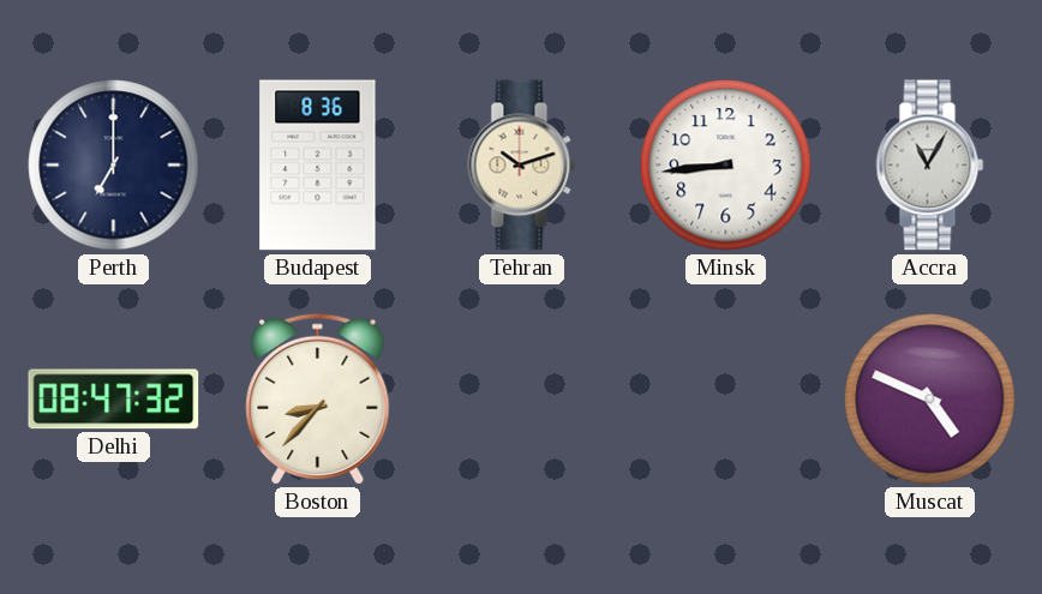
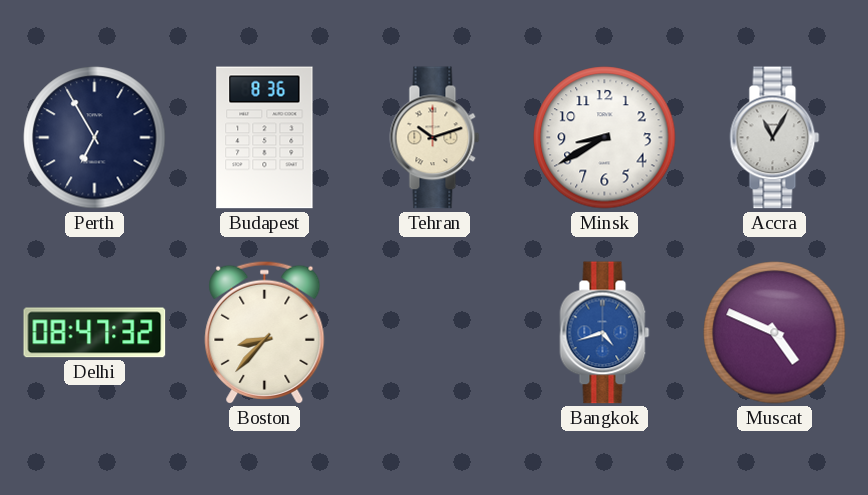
Perth: 7:00 -> 6:55
Minsk: 8:44 -> 8:40
Bangkok: none -> 4:42
